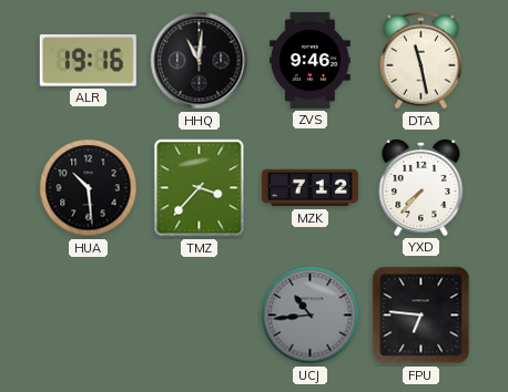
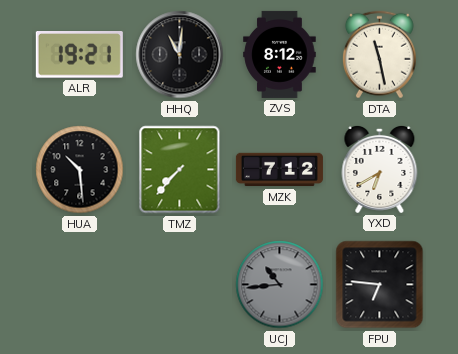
ALR: 19:16 -> 19:21
ZVS: 9:46 -> 8:12
TMZ: 3:37 -> 7:37
YXD: 7:37 -> 6:40
